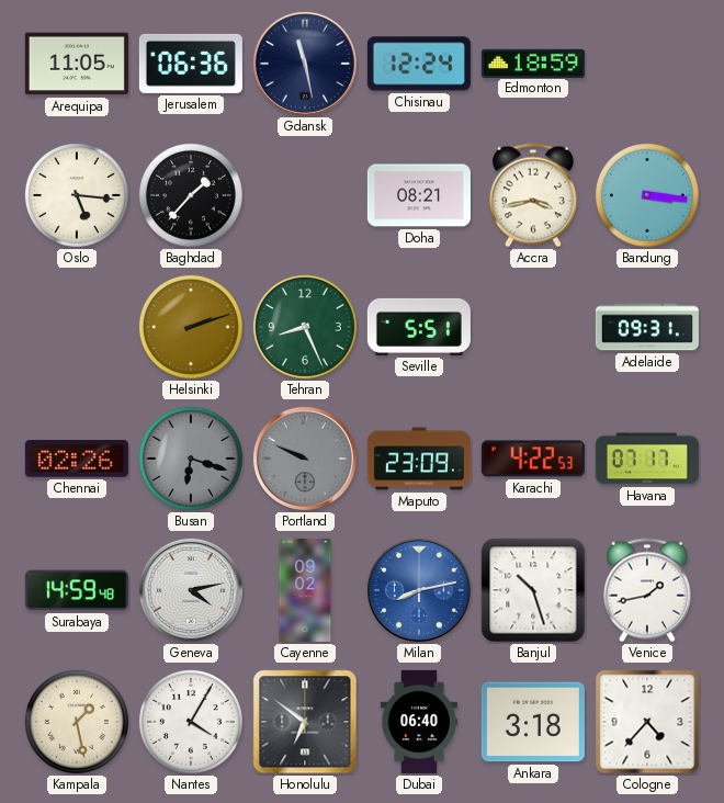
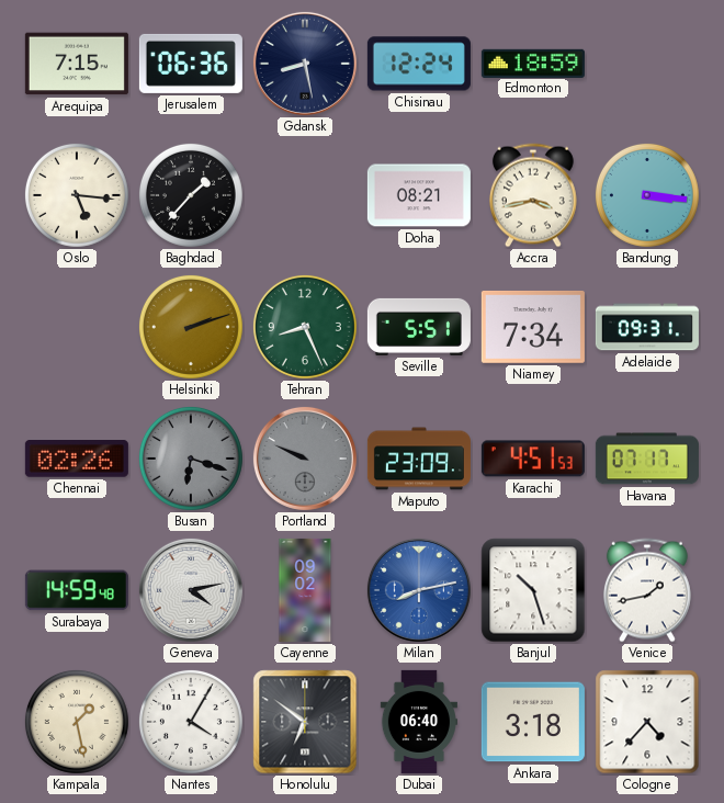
Arequipa: 11:05 -> 7:15
Gdansk: 11:28 -> 8:28
Niamey: none -> 7:34
Karachi: 4:22 -> 4:51
